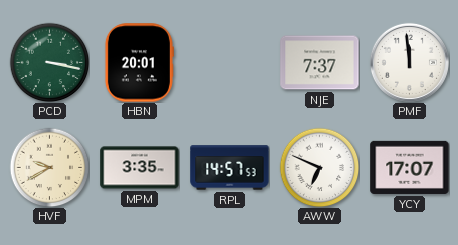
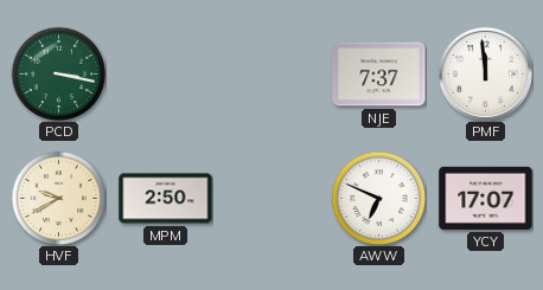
HBN: 20:01 -> none
MPM: 3:35 -> 2:50
RPL: 14:57 -> none
